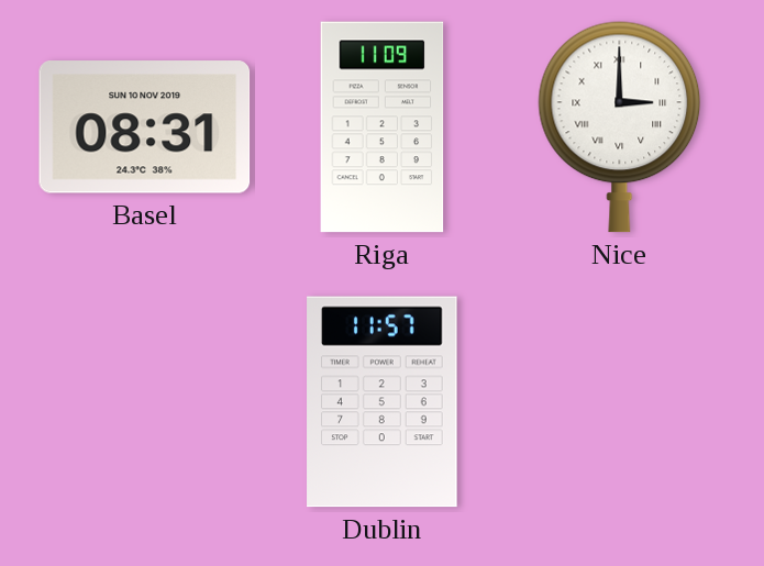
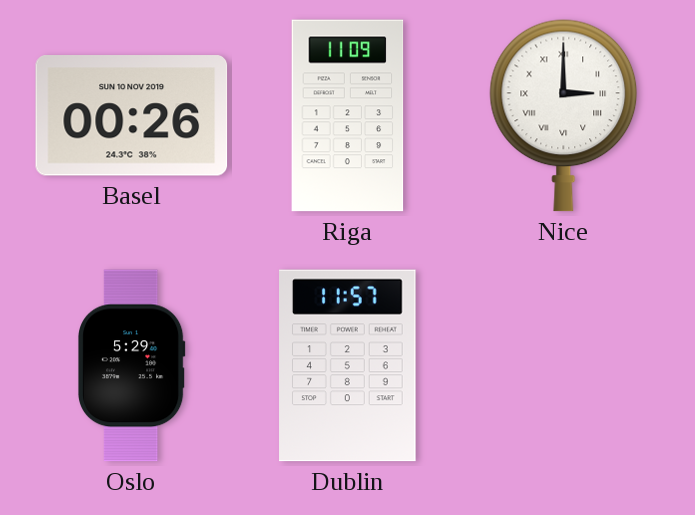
Basel: 08:31 -> 00:26
Oslo: none -> 5:29
